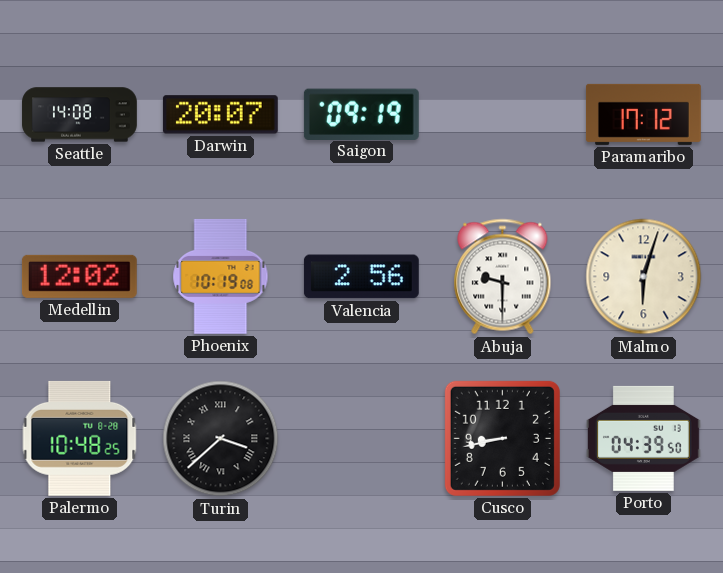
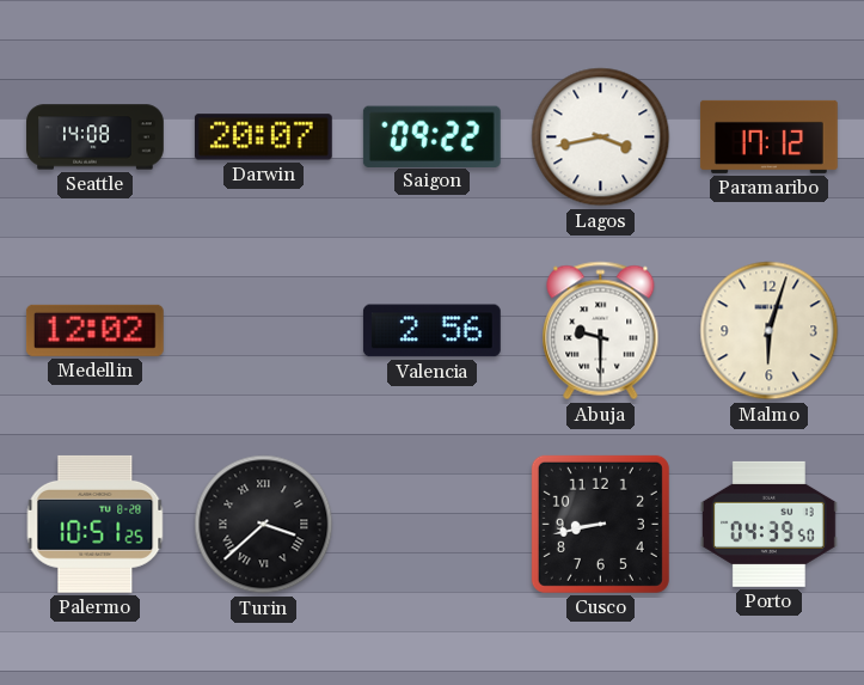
Saigon: 09:19 -> 09:22
Lagos: none -> 3:43
Phoenix: 10:19 -> none
Palermo: 10:48 -> 10:51
